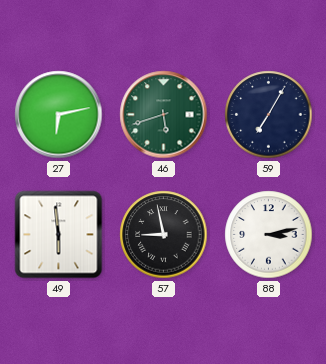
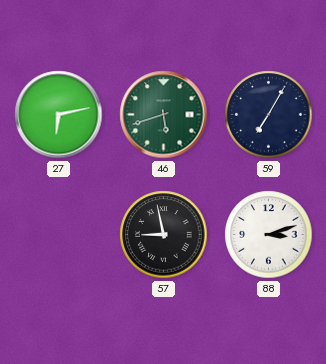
49: 5:59 -> none
88: 3:13 -> 3:12
